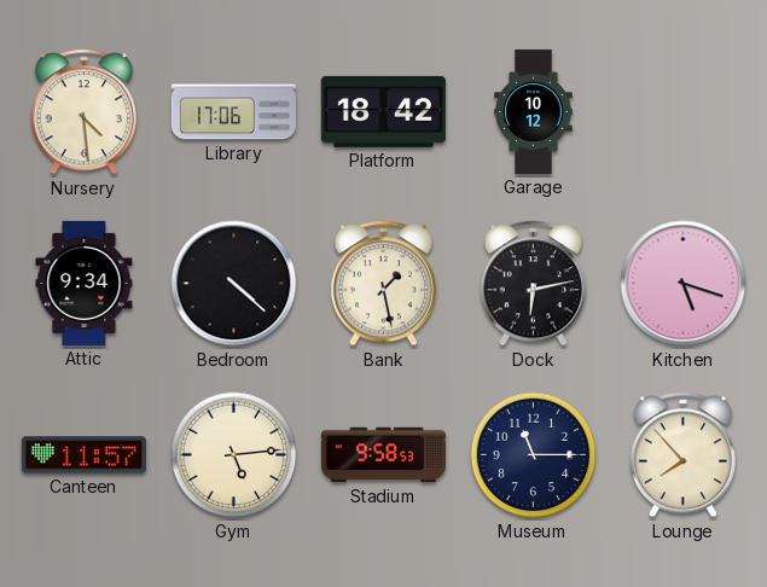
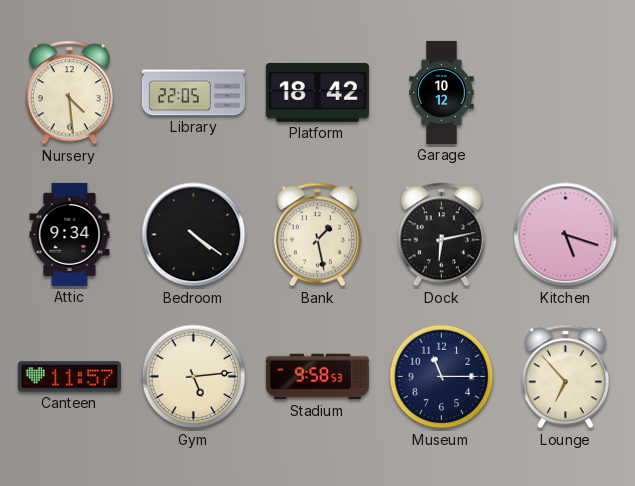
Library: 17:06 -> 22:05
Bedroom: 4:22 -> 4:21
Lounge: 7:53 -> 6:53
